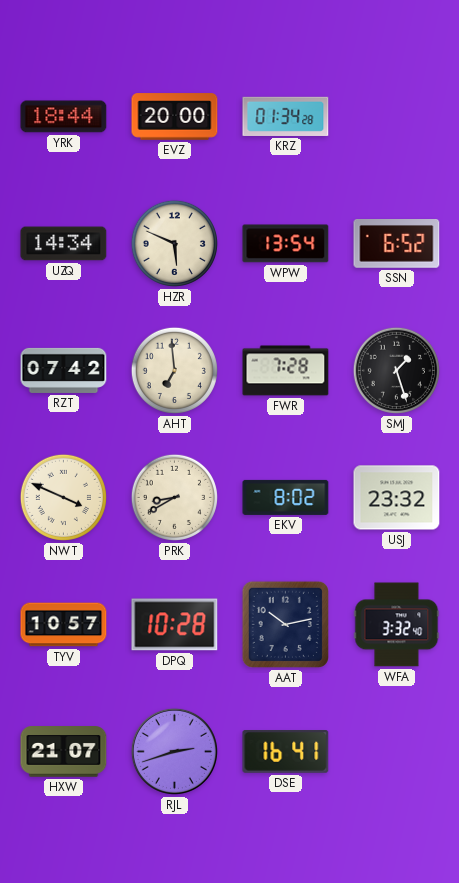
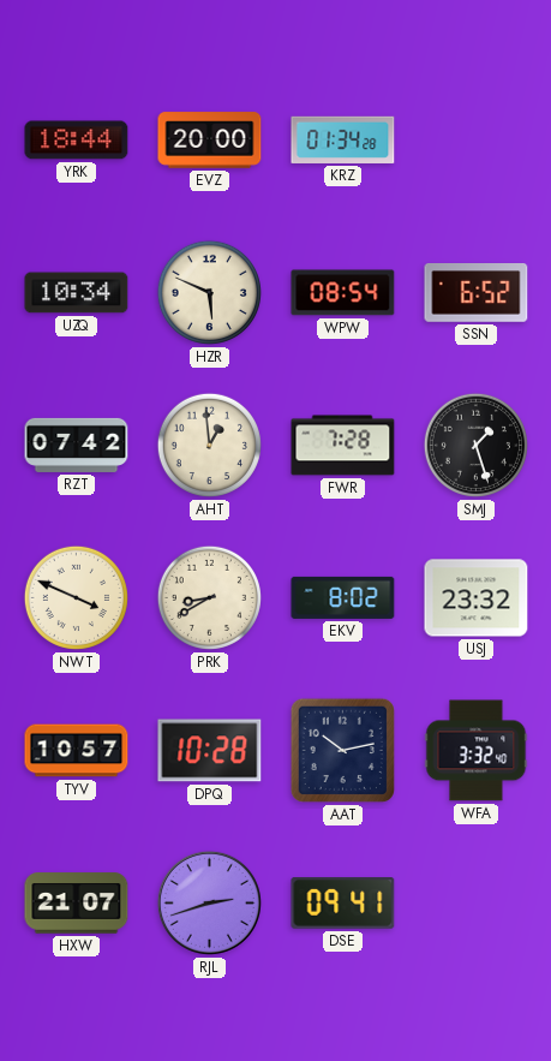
UZQ: 14:34 -> 10:34
WPW: 13:54 -> 08:54
AHT: 6:59 -> 12:59
DSE: 16:41 -> 09:41
